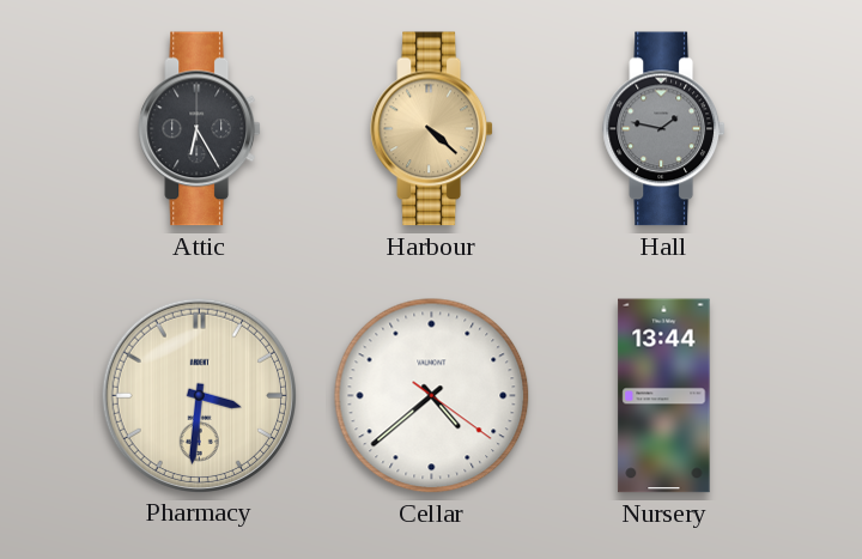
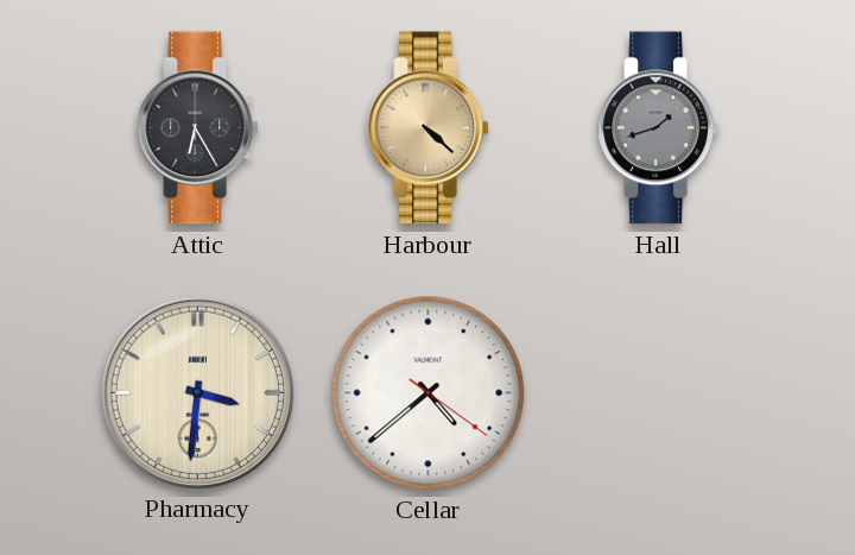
Hall: 1:47 -> 1:42
Nursery: 13:44 -> none
